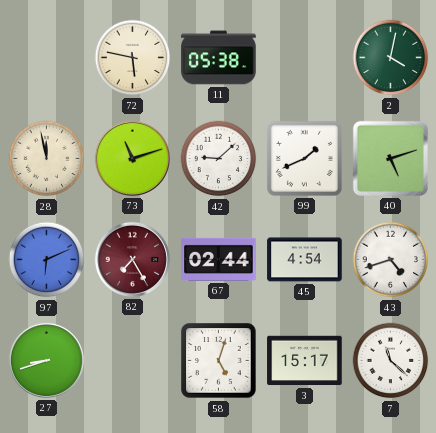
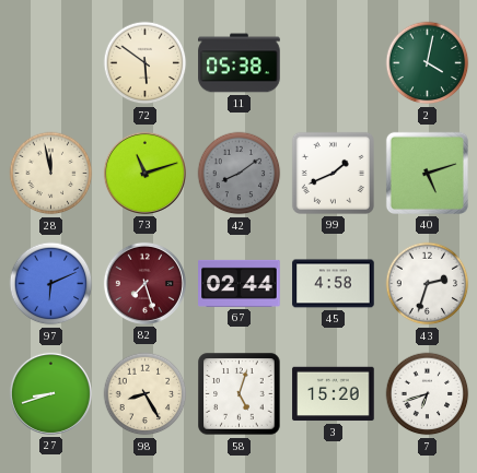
72: 5:47 -> 5:51
42: 9:08 -> 8:09
42 dial: white -> grey
82: 7:25 -> 7:27
45: 4:54 -> 4:58
43: 4:42 -> 2:33
98: none -> 8:25
3: 15:17 -> 15:20
7: 11:22 -> 6:42
